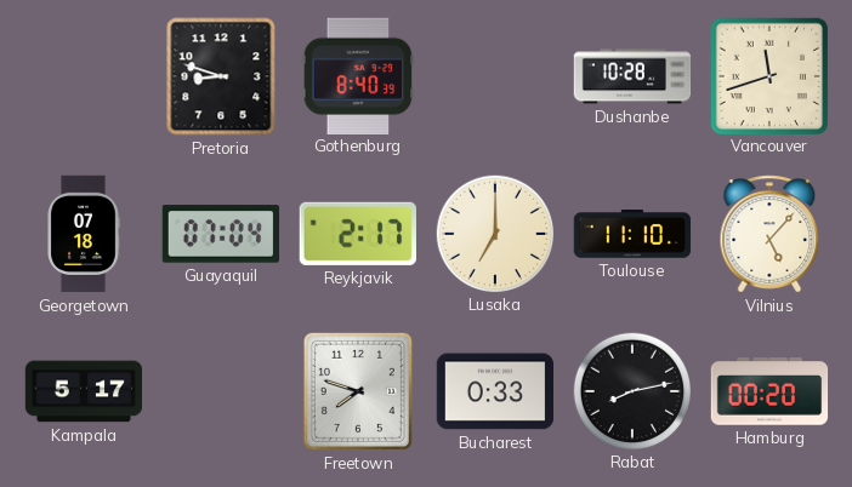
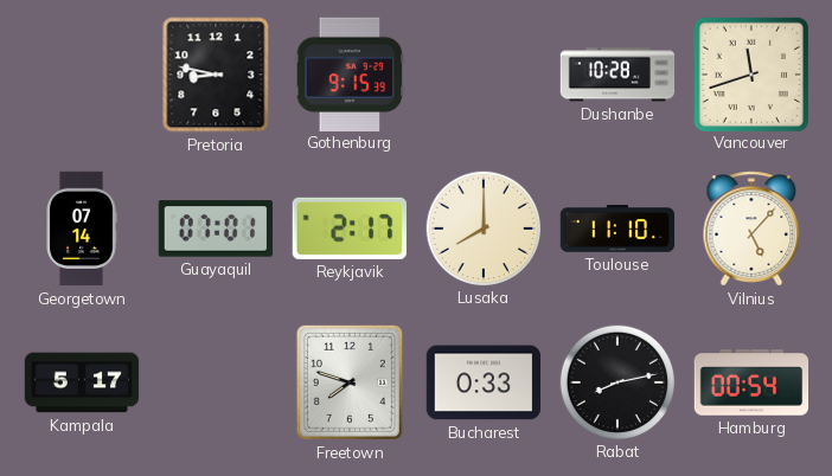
Pretoria: 8:48 -> 8:47
Gothenburg: 8:40 -> 9:15
Georgetown: 07:18 -> 07:14
Guayaquil: 07:04 -> 07:01
Lusaka: 7:00 -> 8:00
Hamburg: 00:20 -> 00:54
